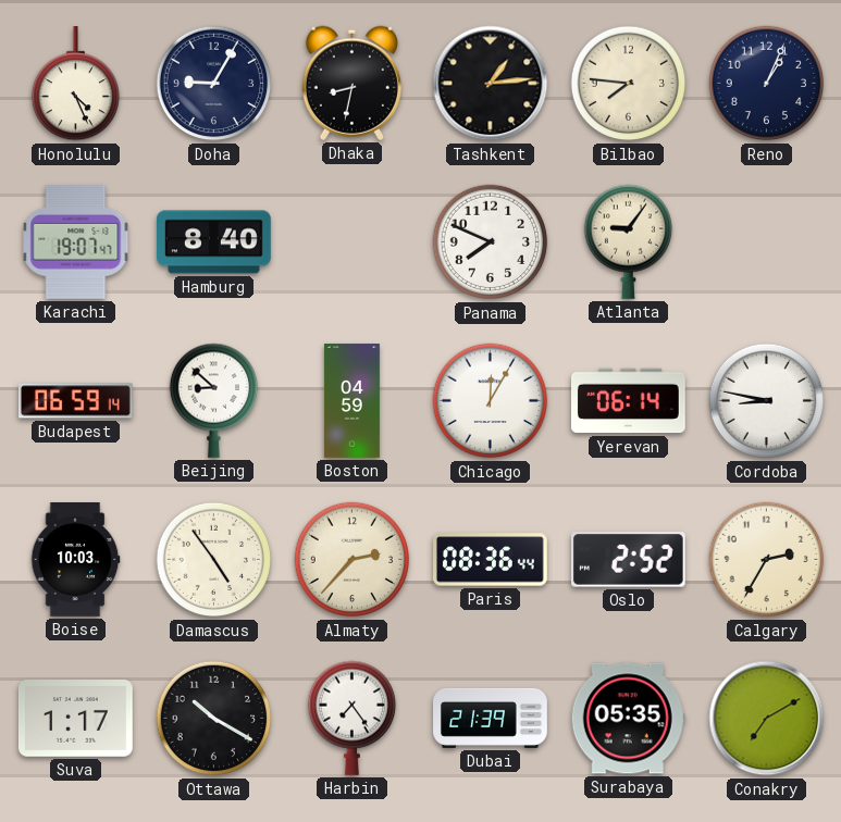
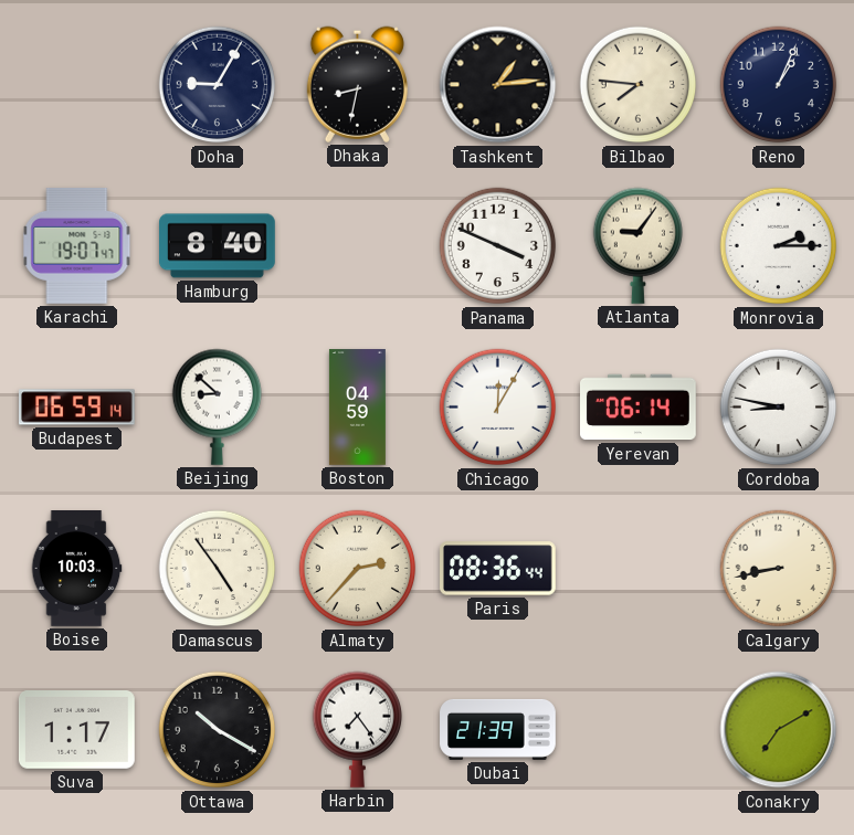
Honolulu: 4:26 -> none
Panama: 7:49 -> 3:49
Monrovia: none -> 2:15
Oslo: 2:52 -> none
Calgary: 2:35 -> 8:43
Surabaya: 05:35 -> none
